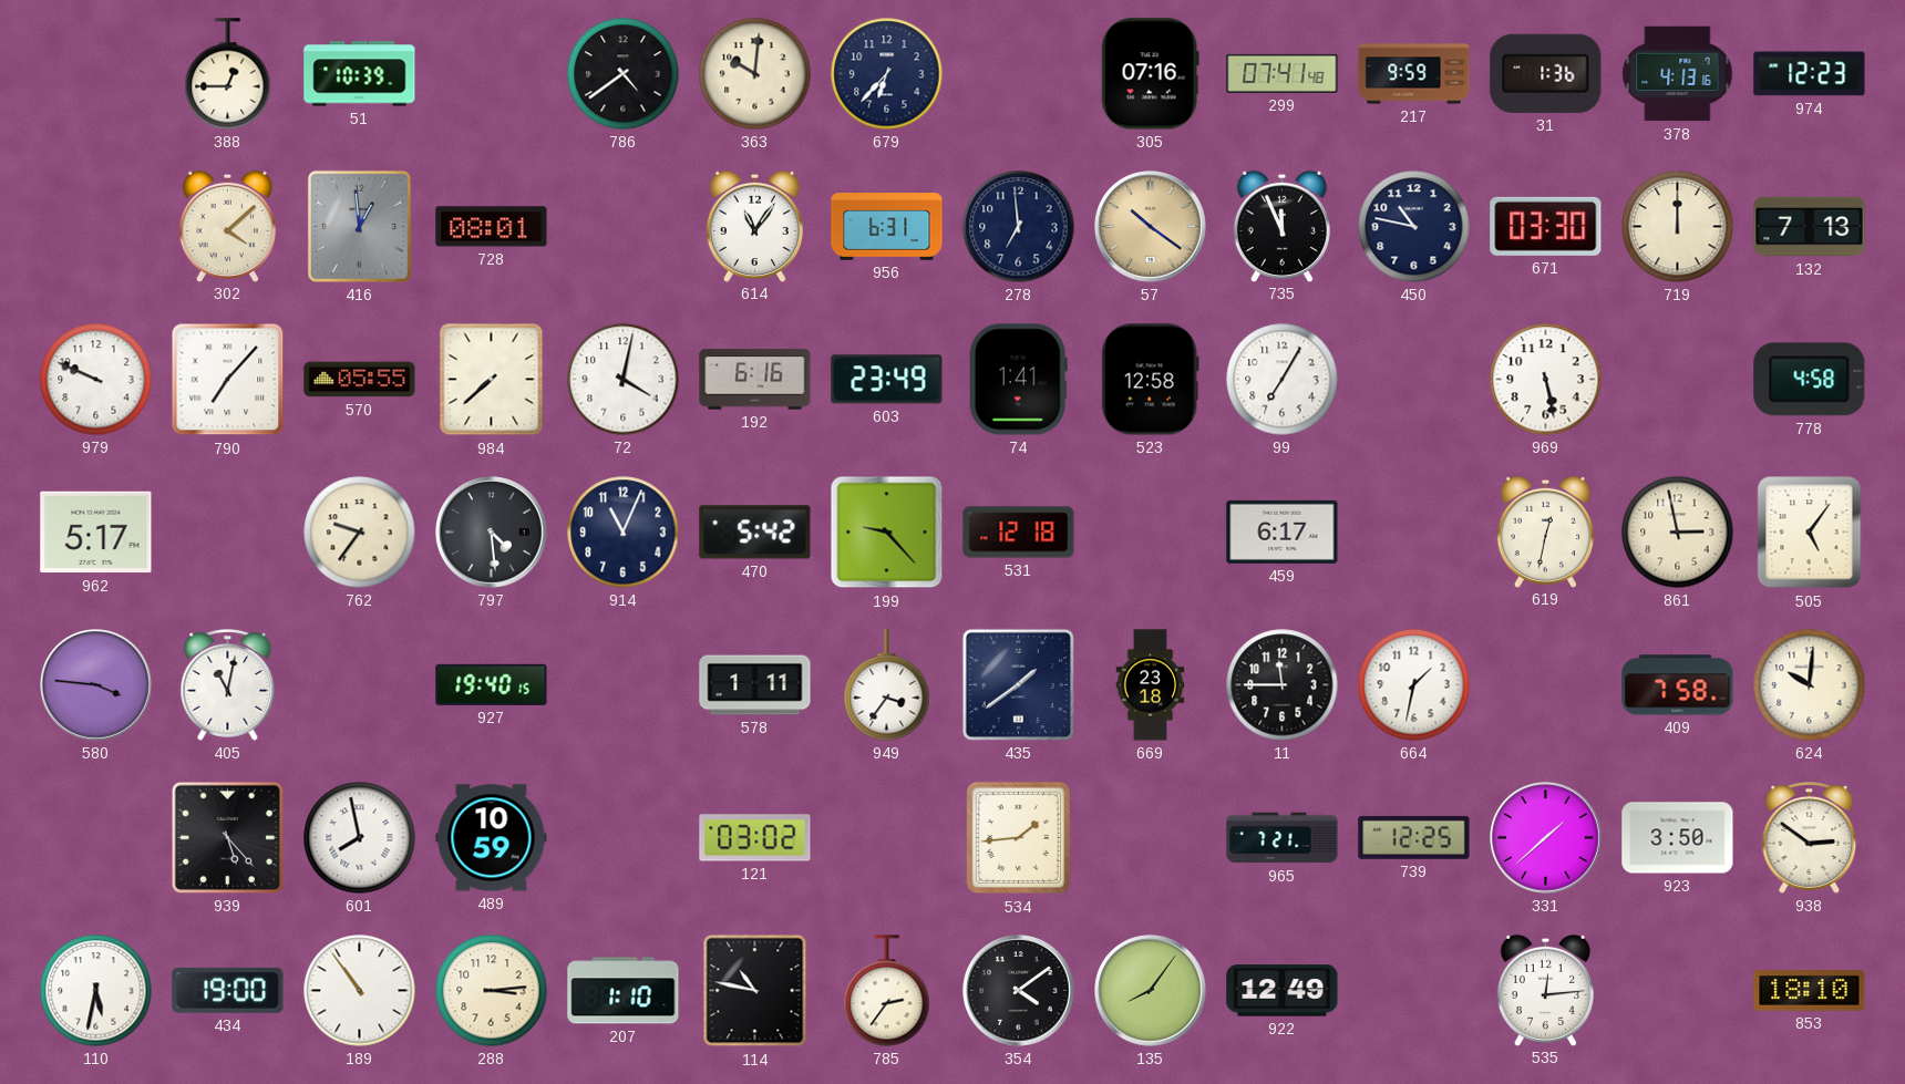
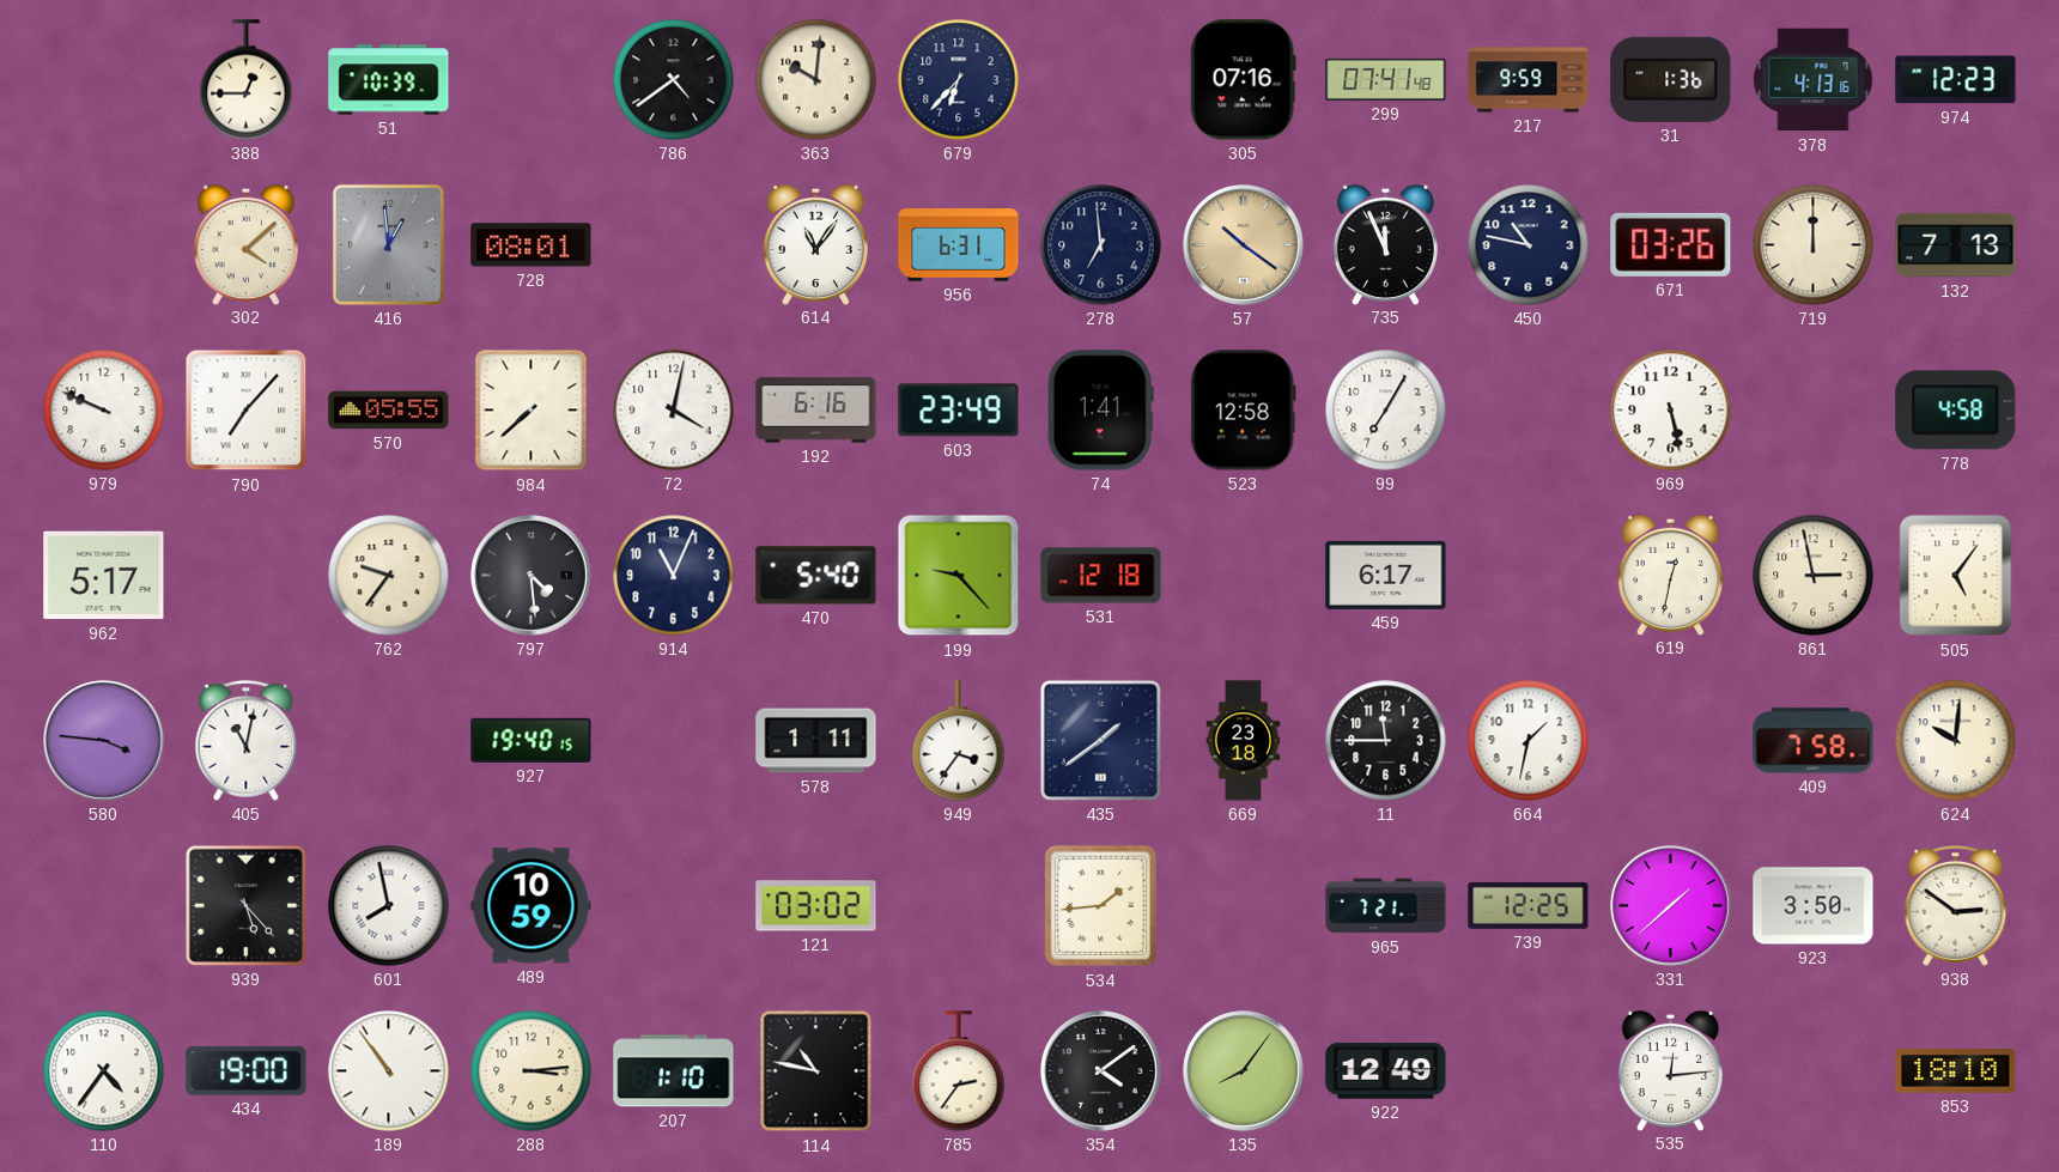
671: 03:30 -> 03:26
470: 5:42 -> 5:40
110: 5:32 -> 4:36
